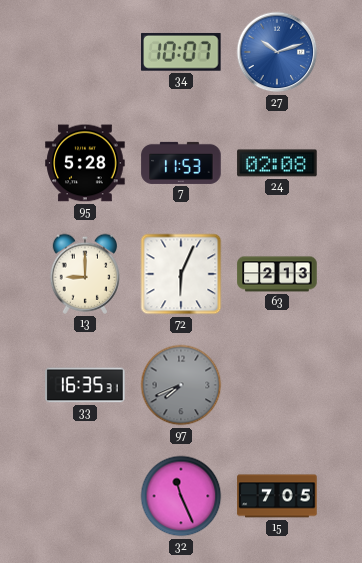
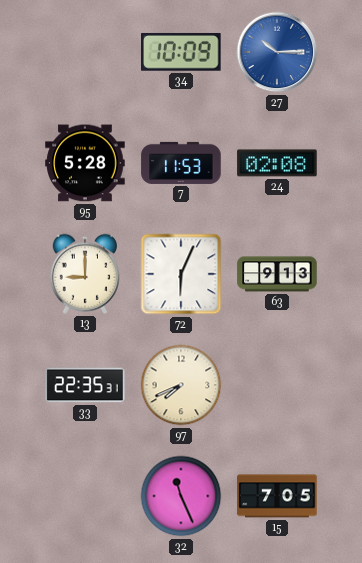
34: 10:07 -> 10:09
27: 10:12 -> 10:15
63: 2:13 -> 9:13
33: 16:35 -> 22:35
97 dial: grey -> cream
